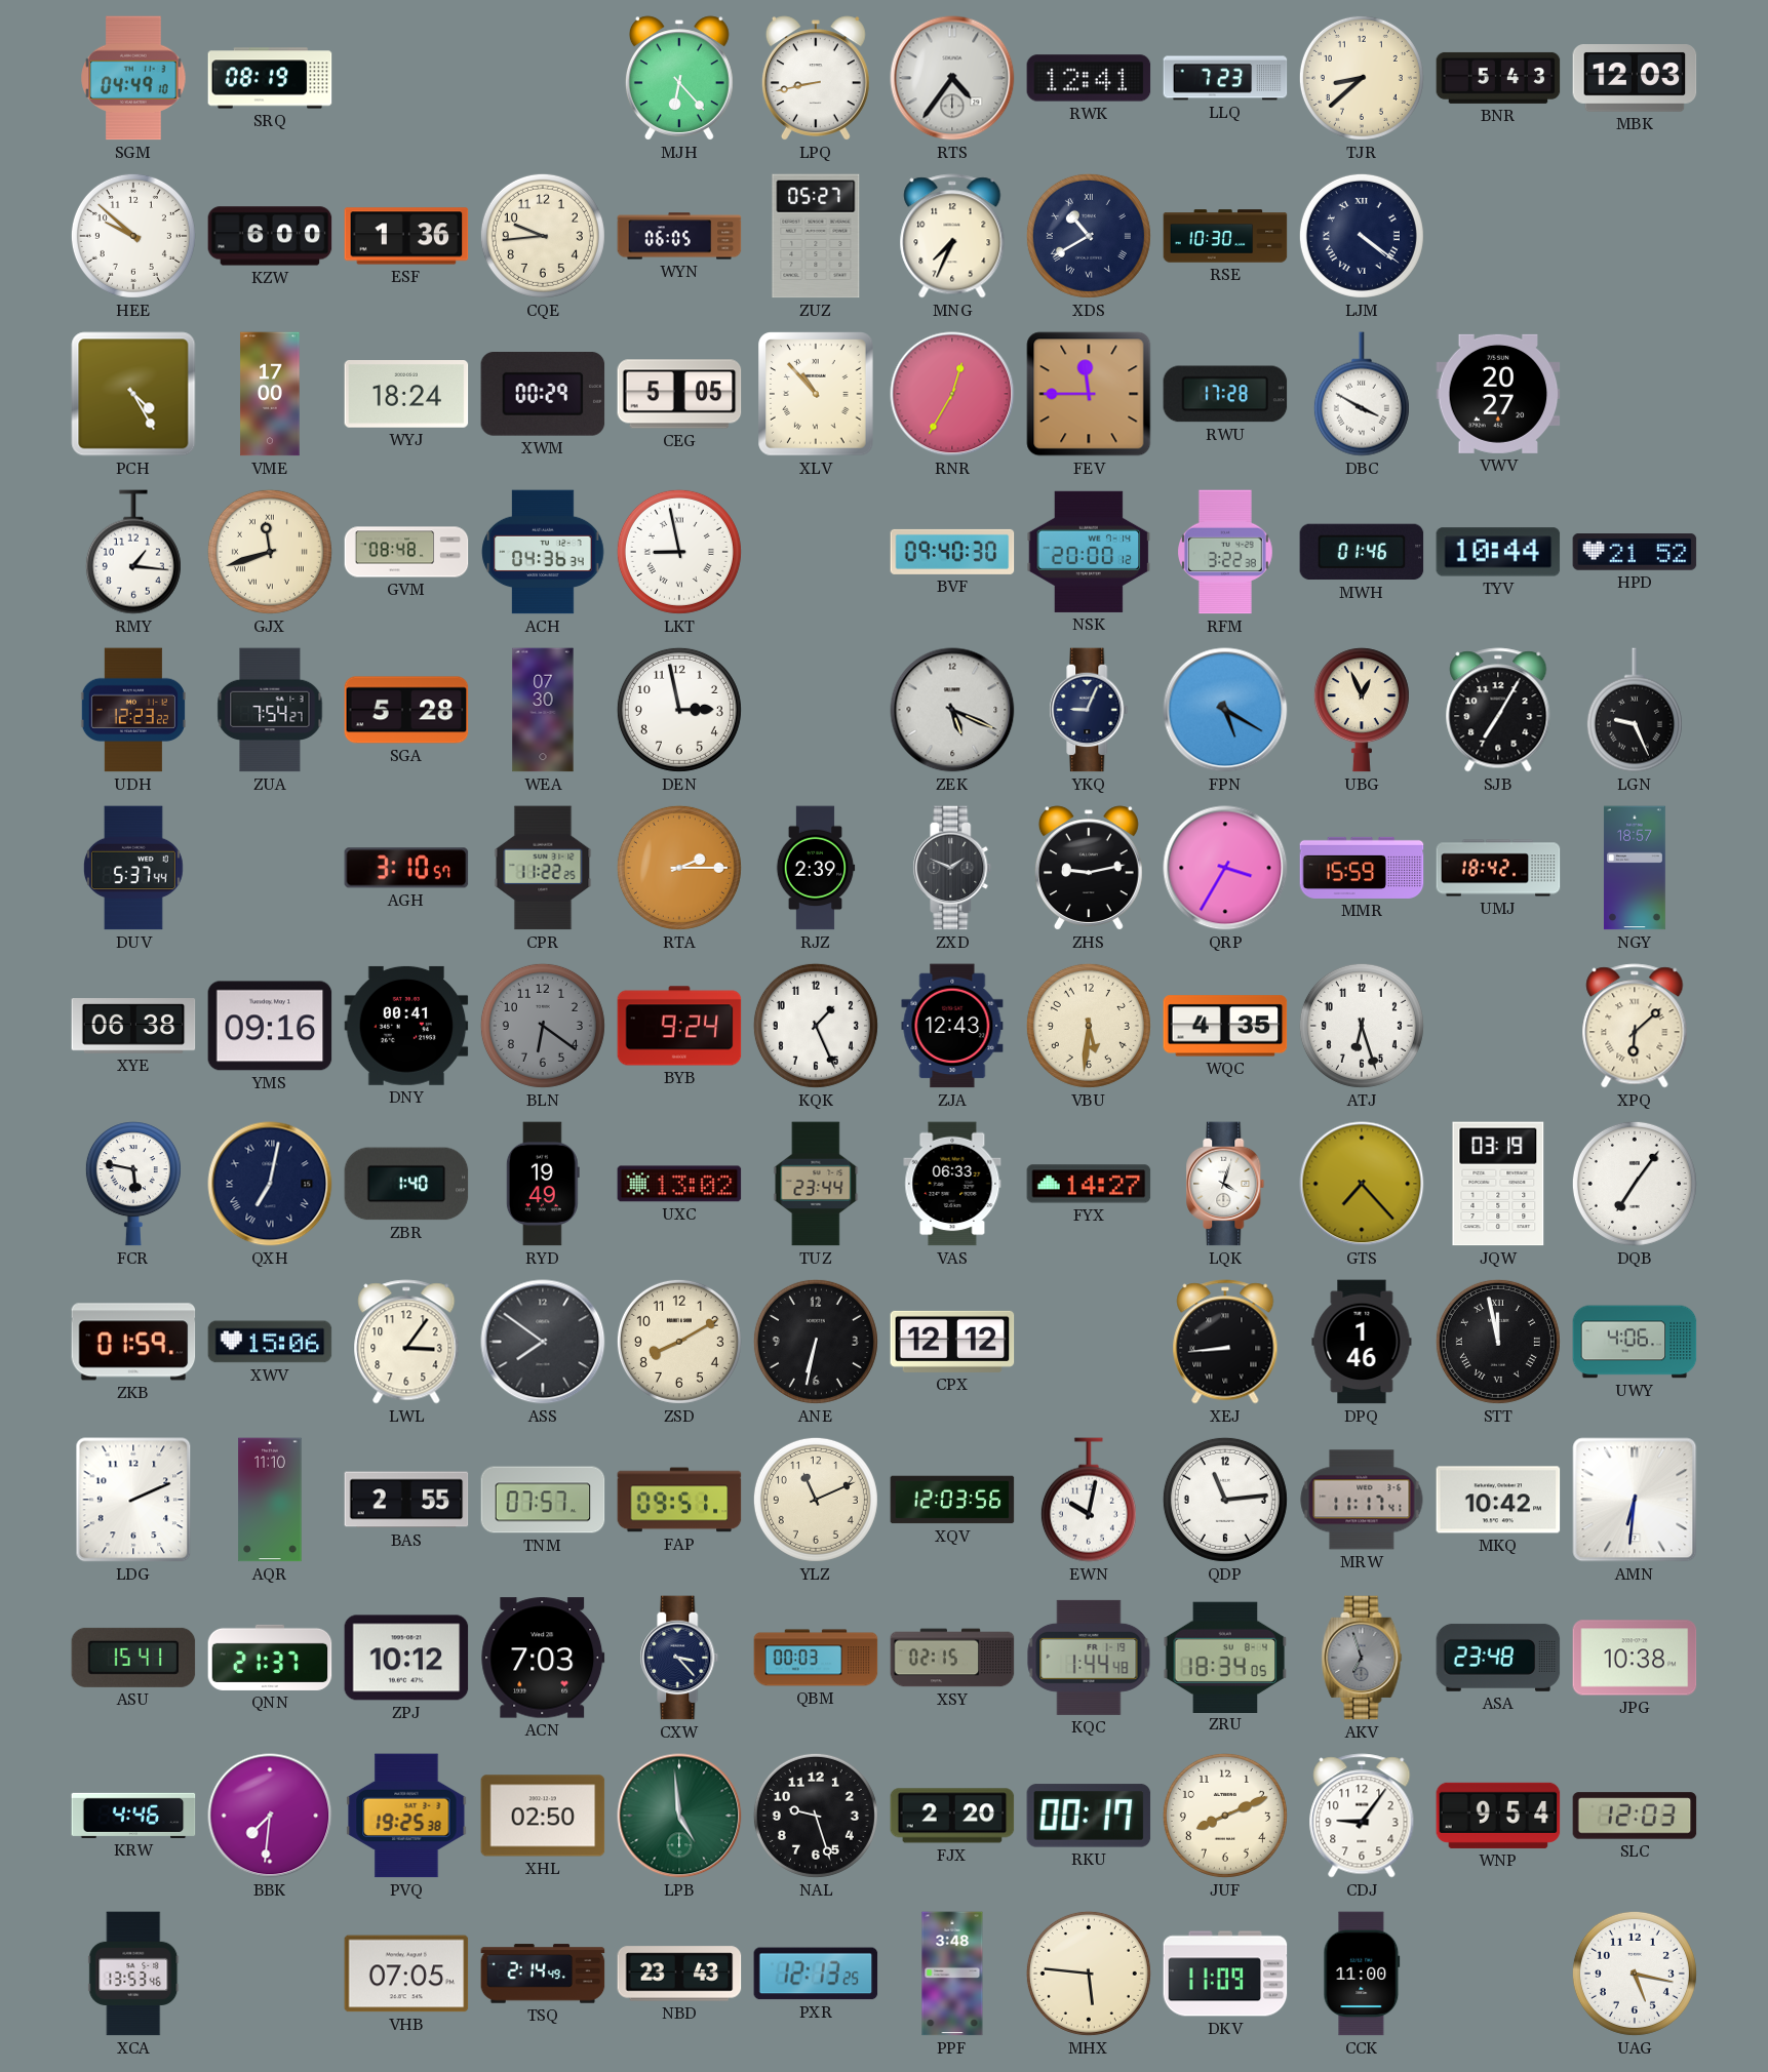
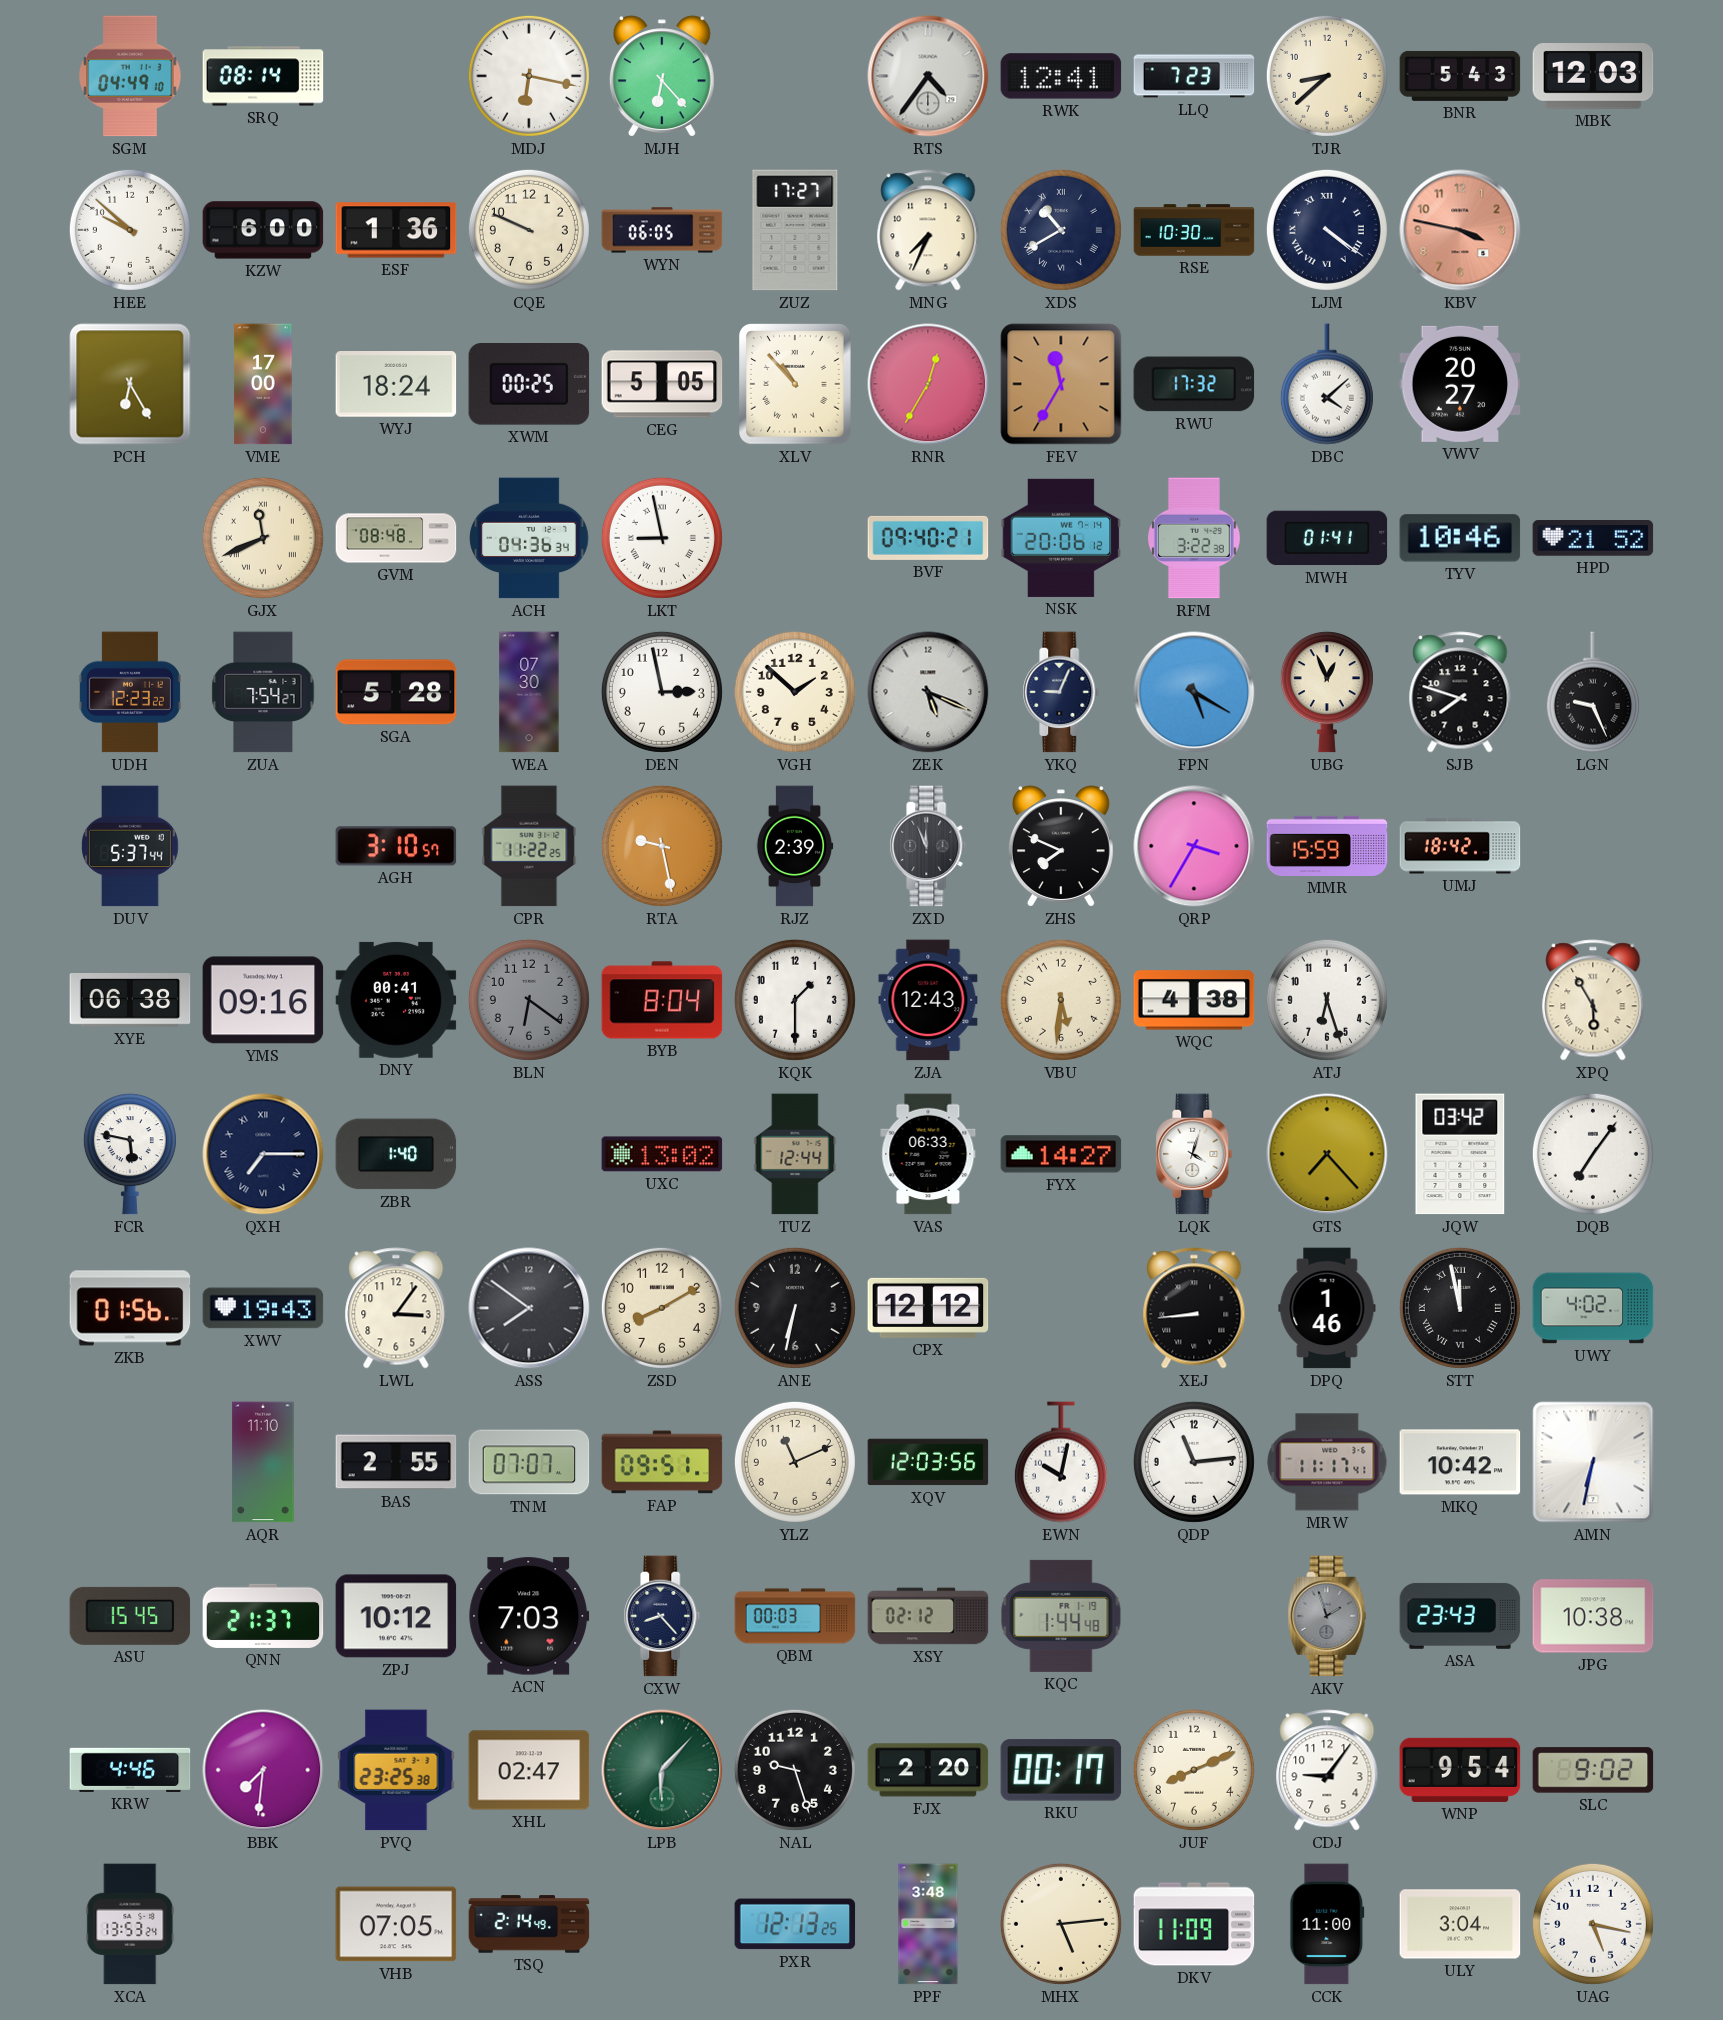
SRQ: 08:19 -> 08:14
MDJ: none -> 6:17
LPQ: 8:43 -> none
CQE: 9:44 -> 9:49
ZUZ: 05:27 -> 17:27
KBV: none -> 3:47
PCH: 4:25 -> 6:25
XWM: 00:29 -> 00:25
FEV: 11:45 -> 11:35
RWU: 17:28 -> 17:32
DBC: 3:50 -> 4:08
RMY: 1:16 -> none
GJX: 11:42 -> 11:41
BVF: 09:40:30 -> 09:40:21
NSK: 20:00 -> 20:06
MWH: 01:46 -> 01:41
TYV: 10:44 -> 10:46
VGH: none -> 1:52
SJB: 7:05 -> 7:48
RTA: 2:15 -> 9:28
ZXD: 1:49 -> 11:56
ZHS: 9:13 -> 7:49
NGY: 18:57 -> none
BYB: 9:24 -> 8:04
KQK: 1:26 -> 1:30
WQC: 4:35 -> 4:38
XPQ: 6:08 -> 5:55
QXH: 7:02 -> 7:15
RYD: 19:49 -> none
TUZ: 23:44 -> 12:44
JQW: 03:19 -> 03:42
ZKB: 01:59 -> 01:56
XWV: 15:06 -> 19:43
UWY: 4:06 -> 4:02
LDG: 2:11 -> none
TNM: 07:57 -> 07:07
AMN: 6:31 -> 6:32
ASU: 15:41 -> 15:45
CXW: 3:23 -> 8:23
XSY: 02:15 -> 02:12
ZRU: 18:34 -> none
AKV: 6:57 -> 1:57
ASA: 23:48 -> 23:43
PVQ: 19:25 -> 23:25
XHL: 02:50 -> 02:47
LPB: 4:59 -> 6:07
SLC: 12:03 -> 9:02
XCA: 13:53:46 -> 13:53:24
NBD: 23:43 -> none
MHX: 5:46 -> 5:14
ULY: none -> 3:04
